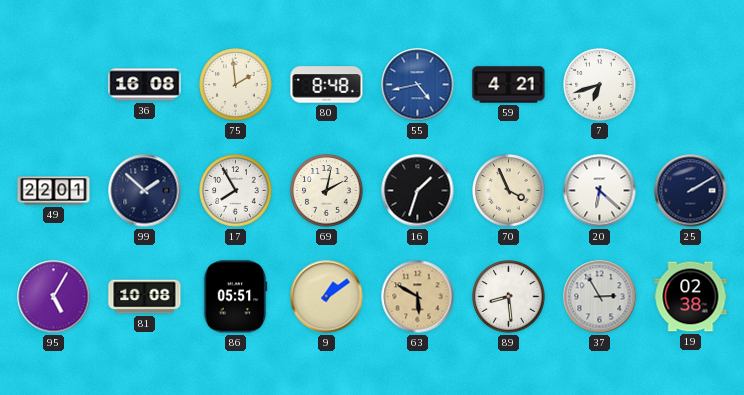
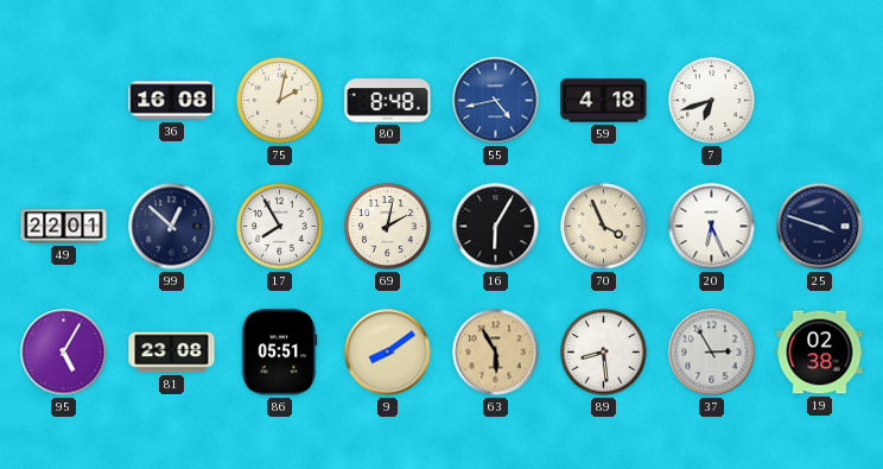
75: 1:59 -> 2:02
59: 4:21 -> 4:18
99: 1:52 -> 12:52
16: 1:33 -> 6:05
20: 6:22 -> 6:26
25: 2:10 -> 3:48
81: 10:08 -> 23:08
9: 1:09 -> 8:09
63: 5:50 -> 5:55
